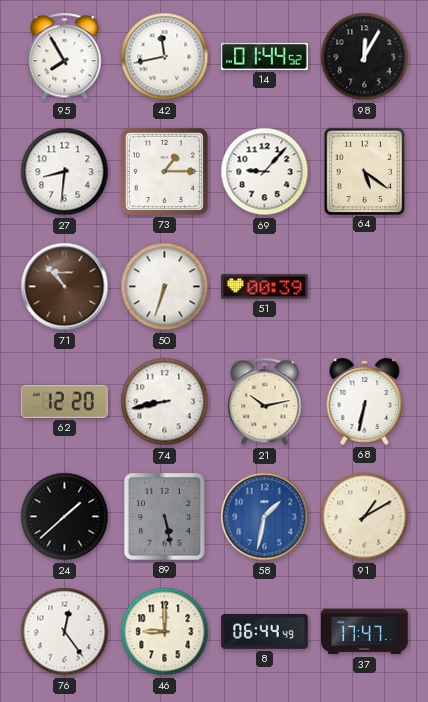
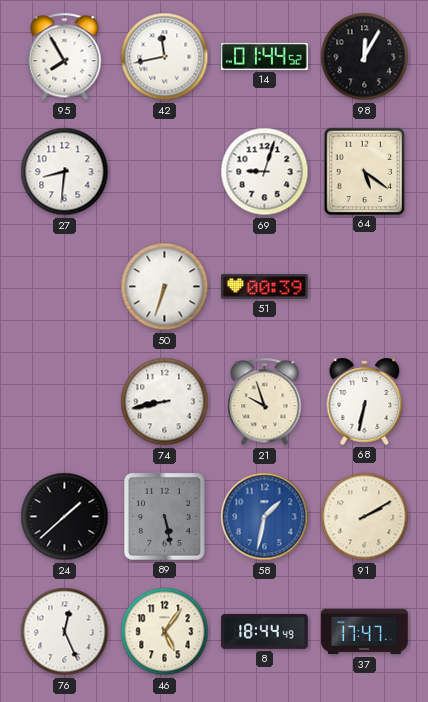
73: 1:15 -> none
69: 9:07 -> 9:03
71: 10:53 -> none
62: 12:20 -> none
21: 10:13 -> 9:57
91: 1:10 -> 2:10
76: 12:24 -> 12:26
46: 9:00 -> 5:06
8: 06:44 -> 18:44
